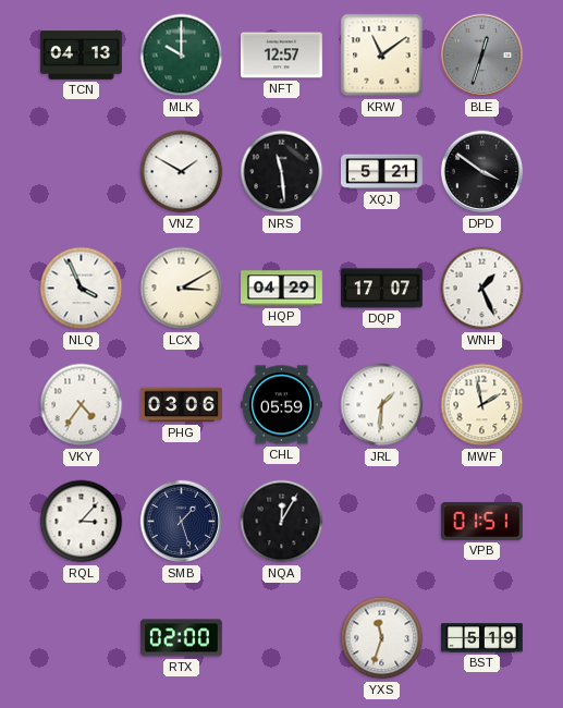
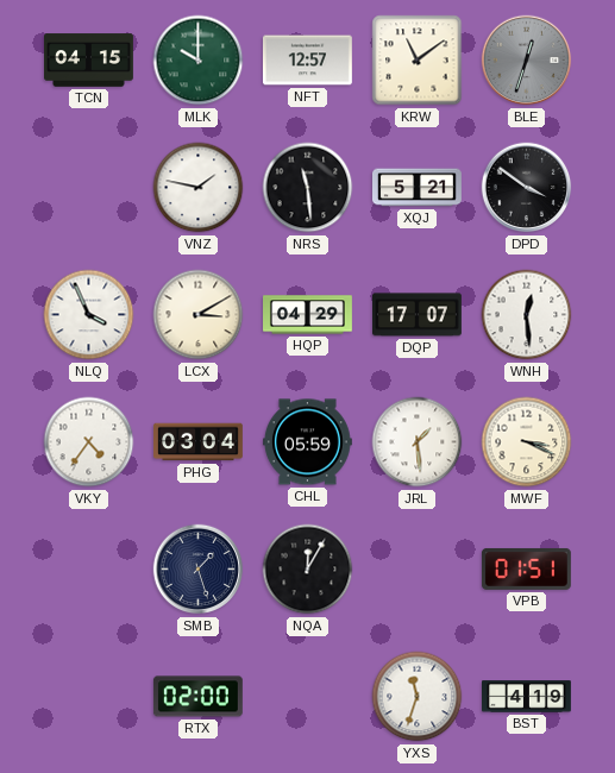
TCN: 04:13 -> 04:15
VNZ: 1:50 -> 1:47
WNH: 1:26 -> 12:29
PHG: 03:06 -> 03:04
JRL: 1:31 -> 1:29
MWF: 1:58 -> 3:19
RQL: 3:07 -> none
BST: 5:19 -> 4:19
